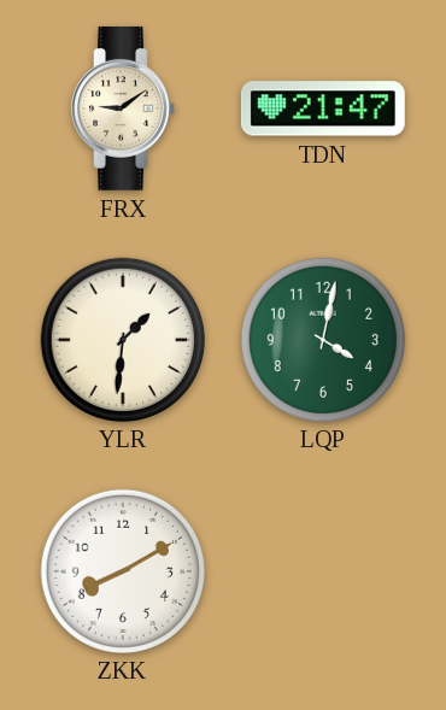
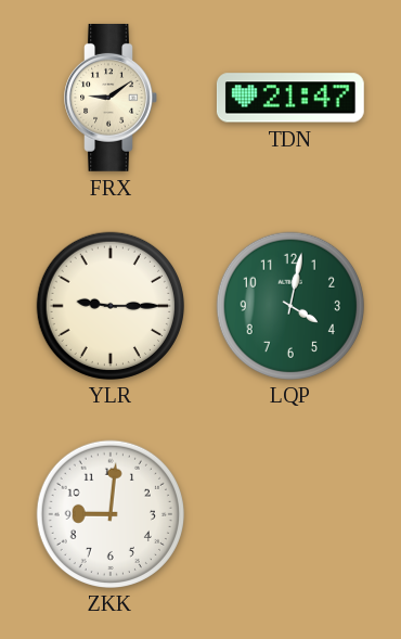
YLR: 1:31 -> 9:15
ZKK: 8:10 -> 9:01
